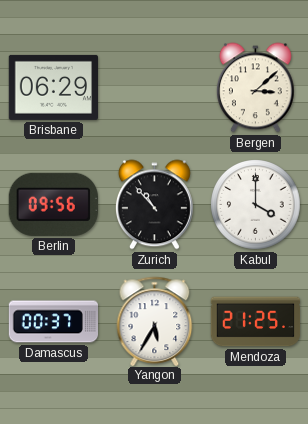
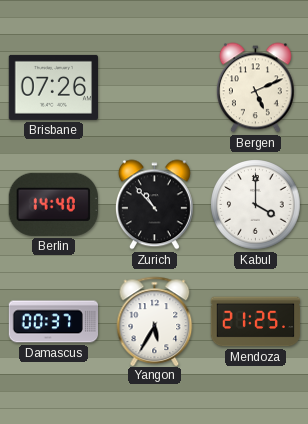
Brisbane: 06:29 -> 07:26
Bergen: 3:08 -> 5:11
Berlin: 09:56 -> 14:40
